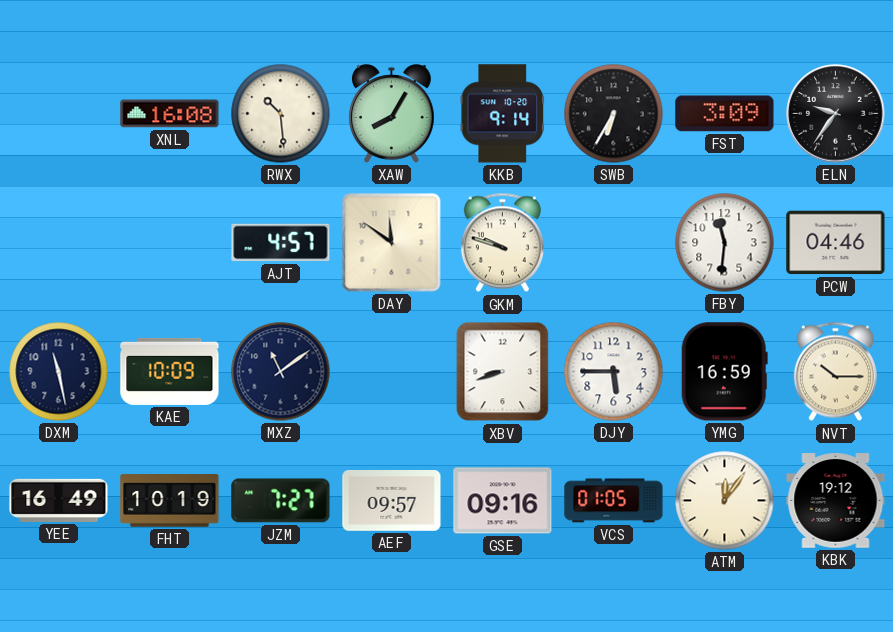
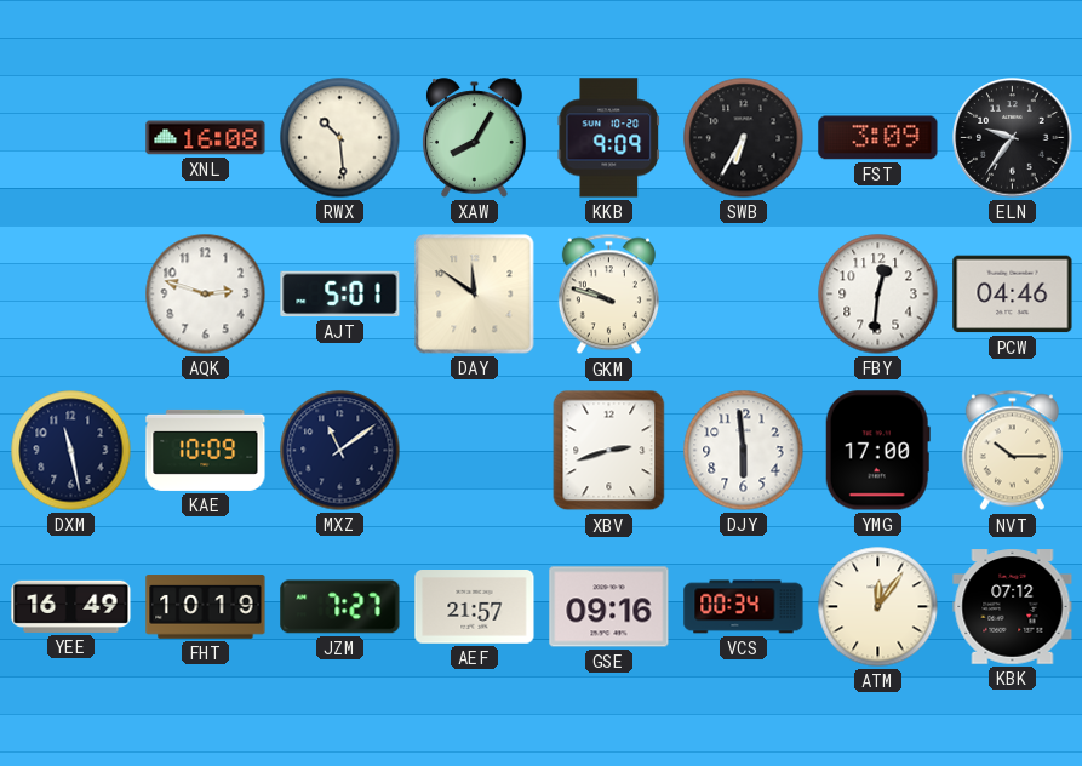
KKB: 9:14 -> 9:09
AQK: none -> 2:48
AJT: 4:57 -> 5:01
FBY: 11:31 -> 12:31
XBV: 8:42 -> 2:42
DJY: 5:45 -> 5:59
YMG: 16:59 -> 17:00
AEF: 09:57 -> 21:57
VCS: 01:05 -> 00:34
KBK: 19:12 -> 07:12
